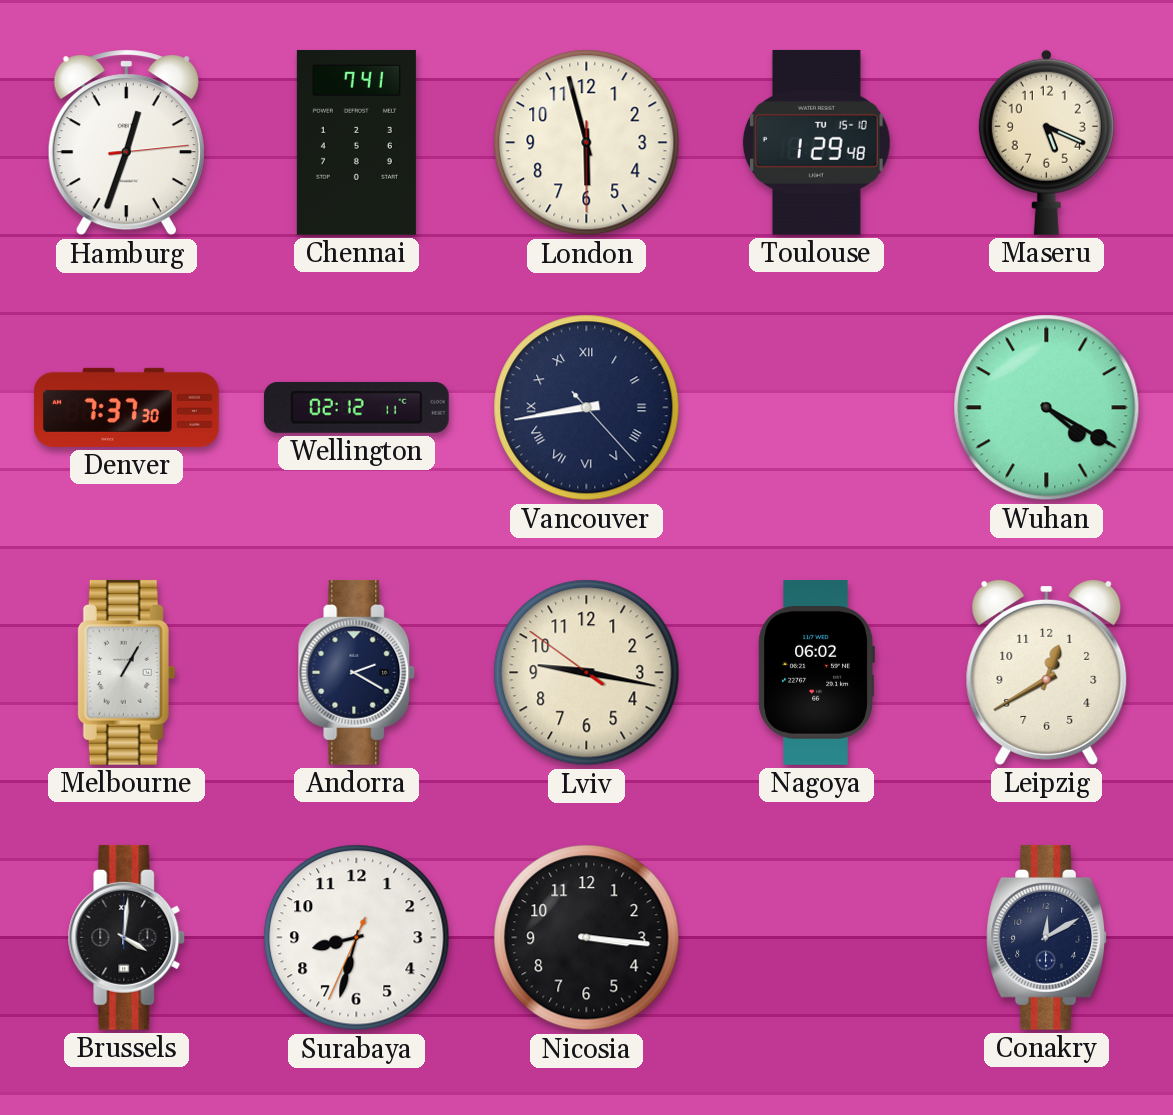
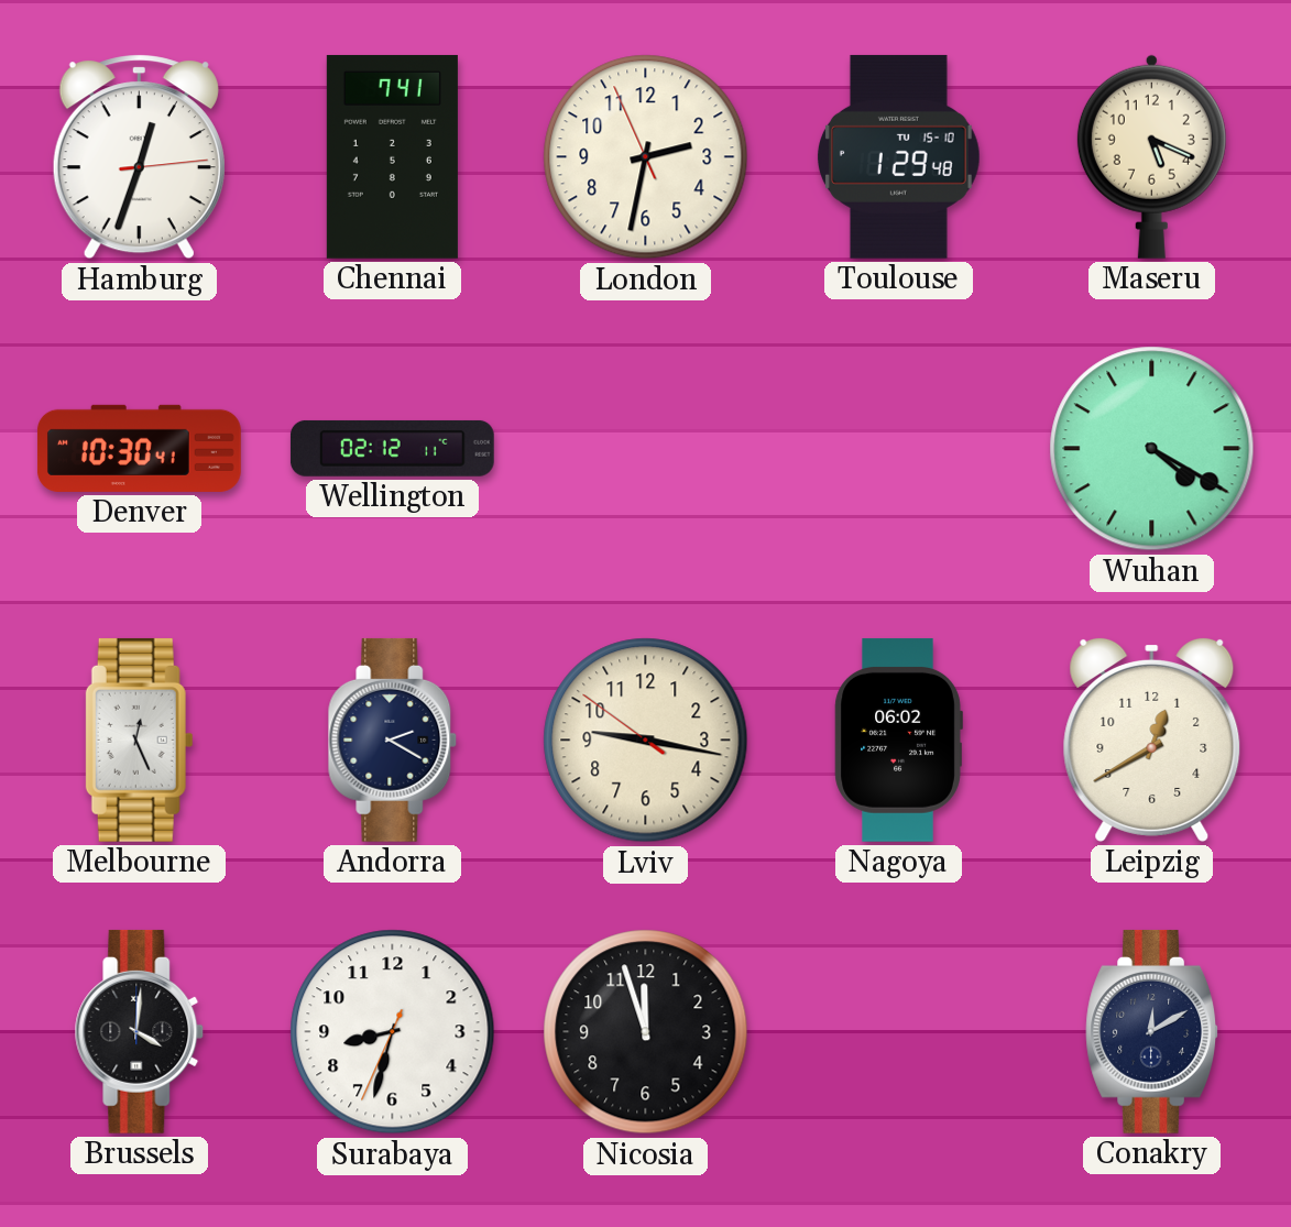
London: 5:57 -> 2:31
Denver: 7:37 -> 10:30
Vancouver: 8:43 -> none
Melbourne: 1:05 -> 12:26
Nicosia: 3:16 -> 11:57
